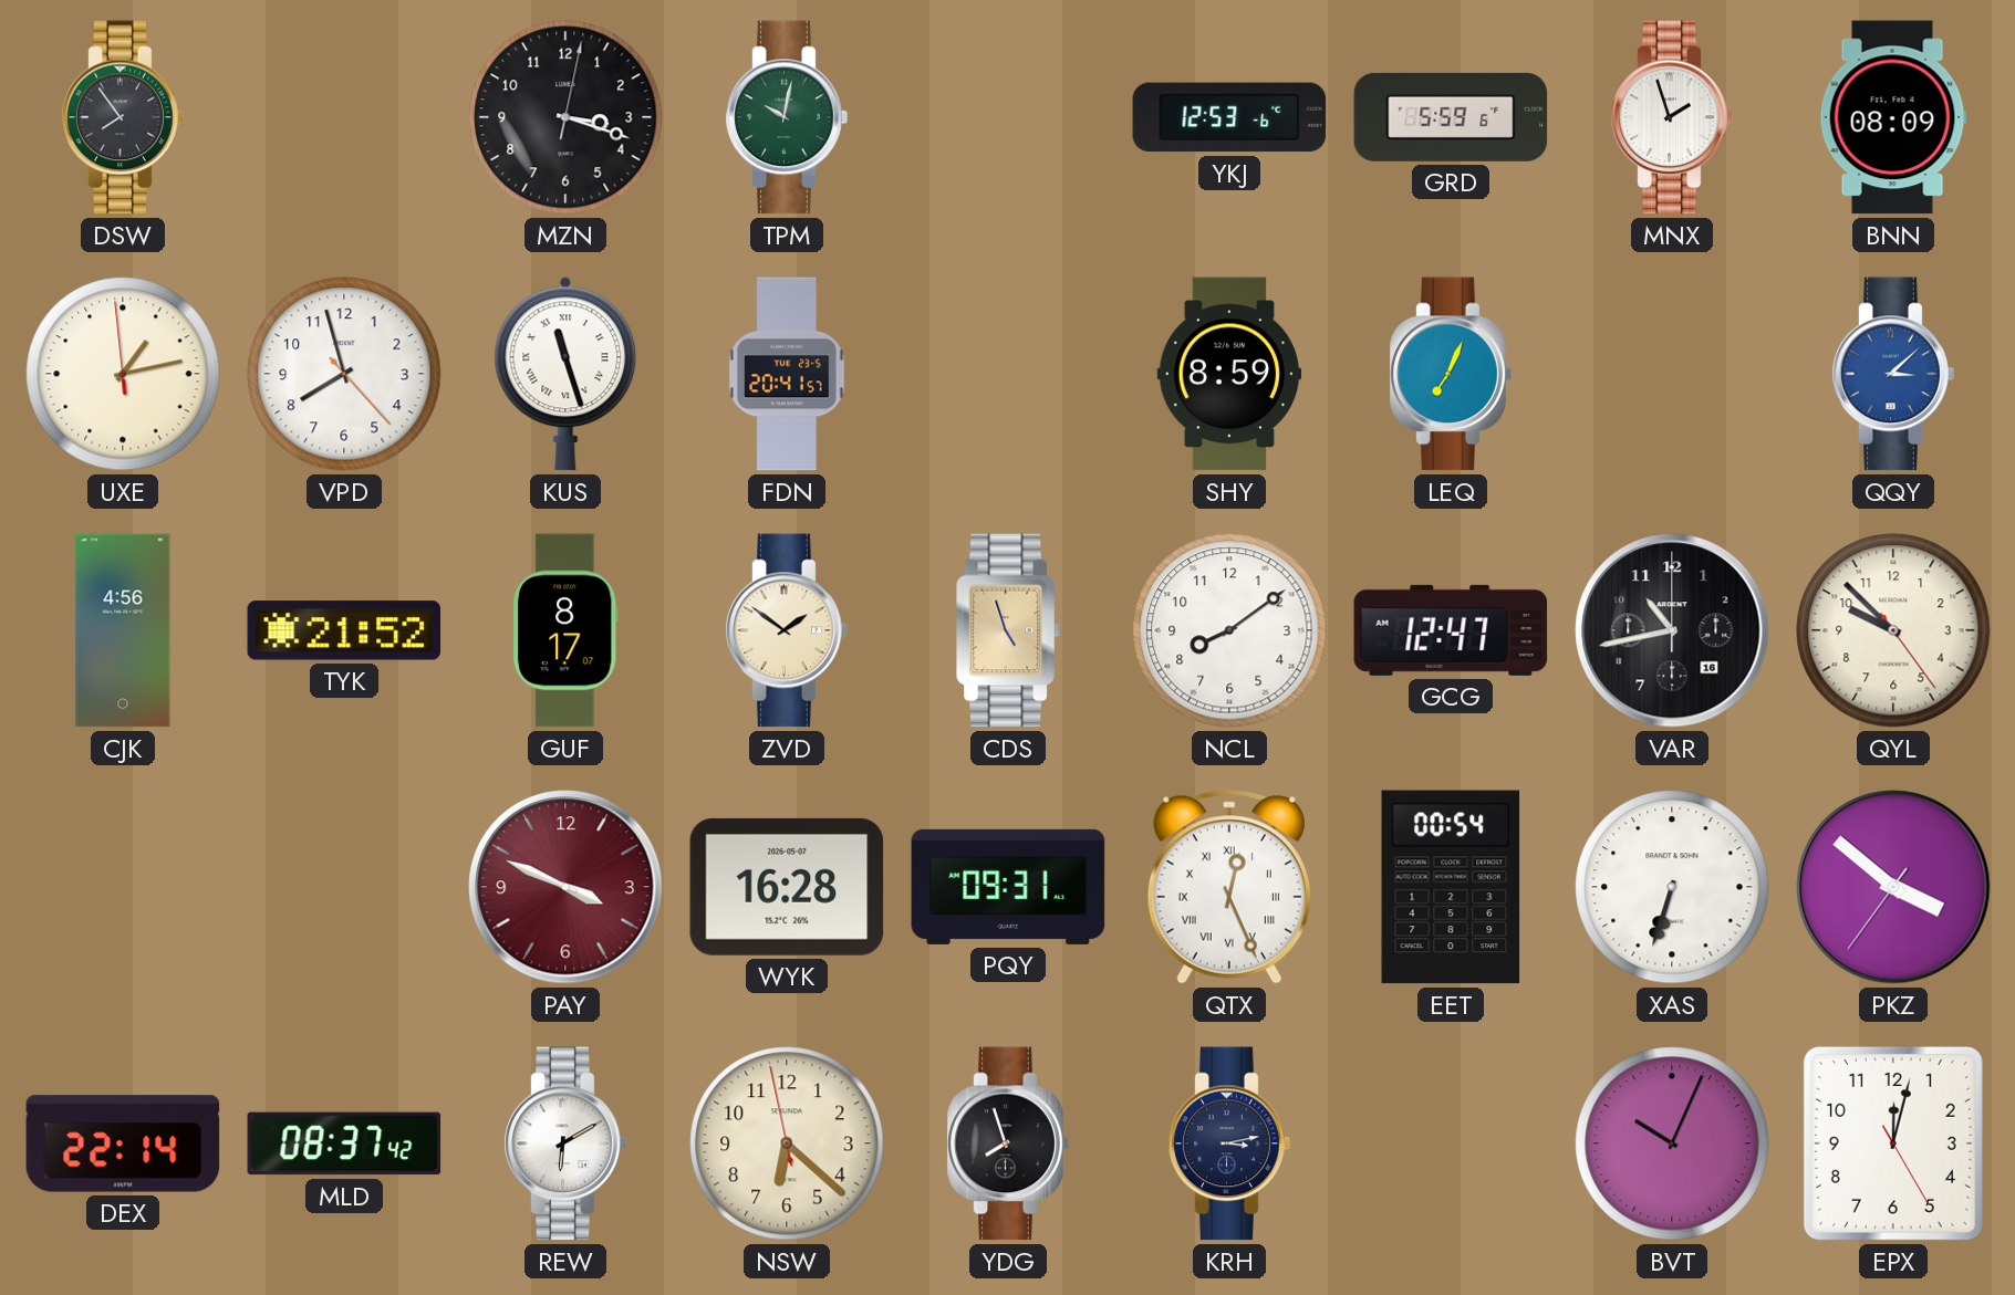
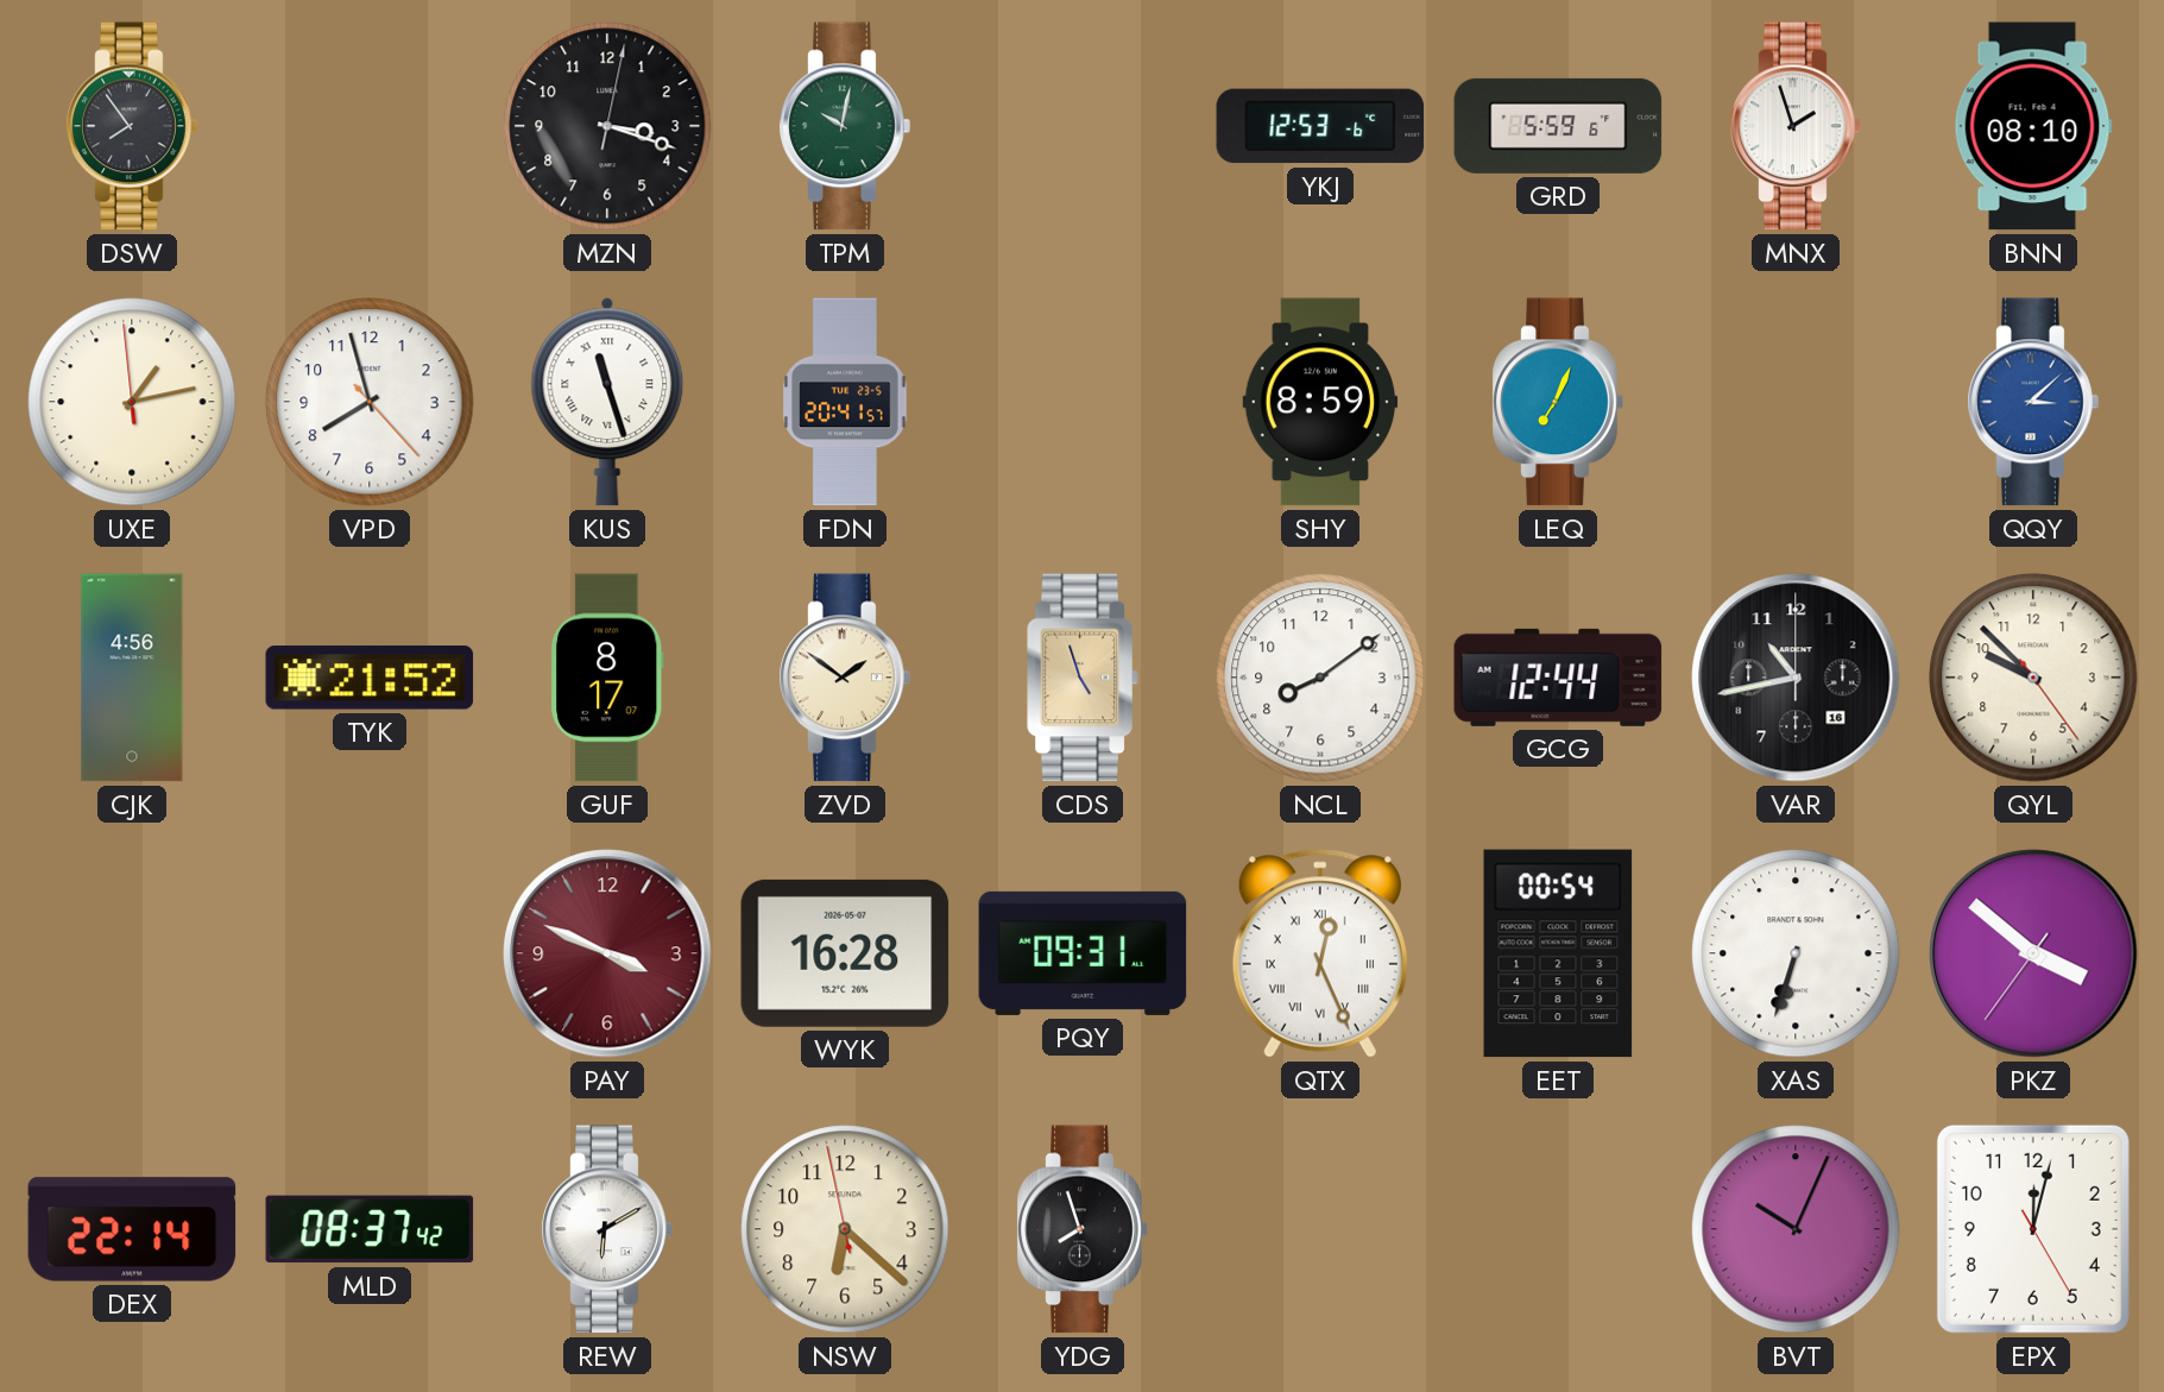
BNN: 08:09 -> 08:10
GCG: 12:47 -> 12:44
KRH: 3:13 -> none
